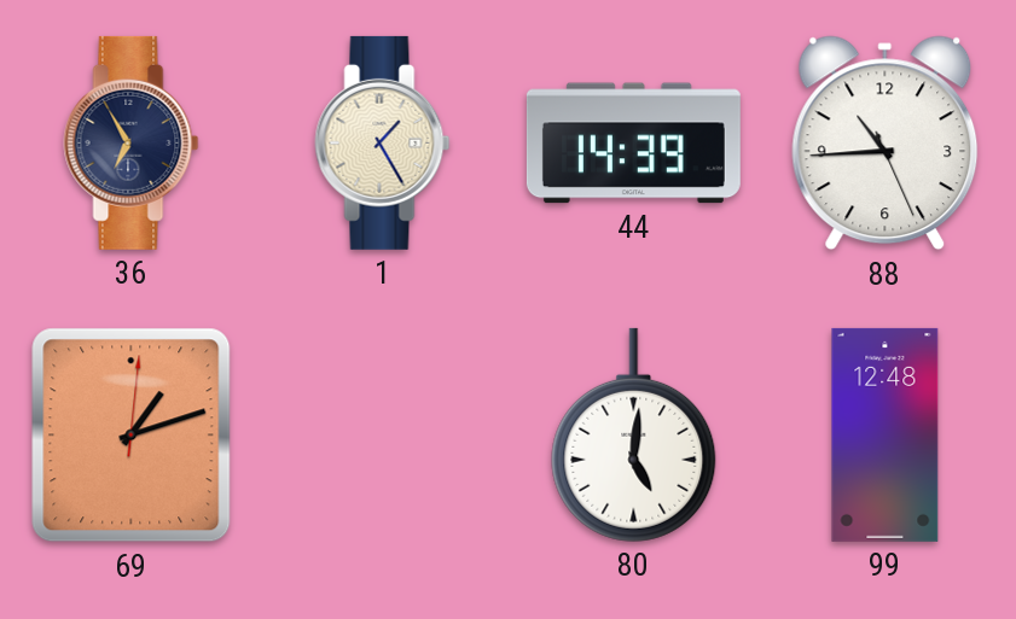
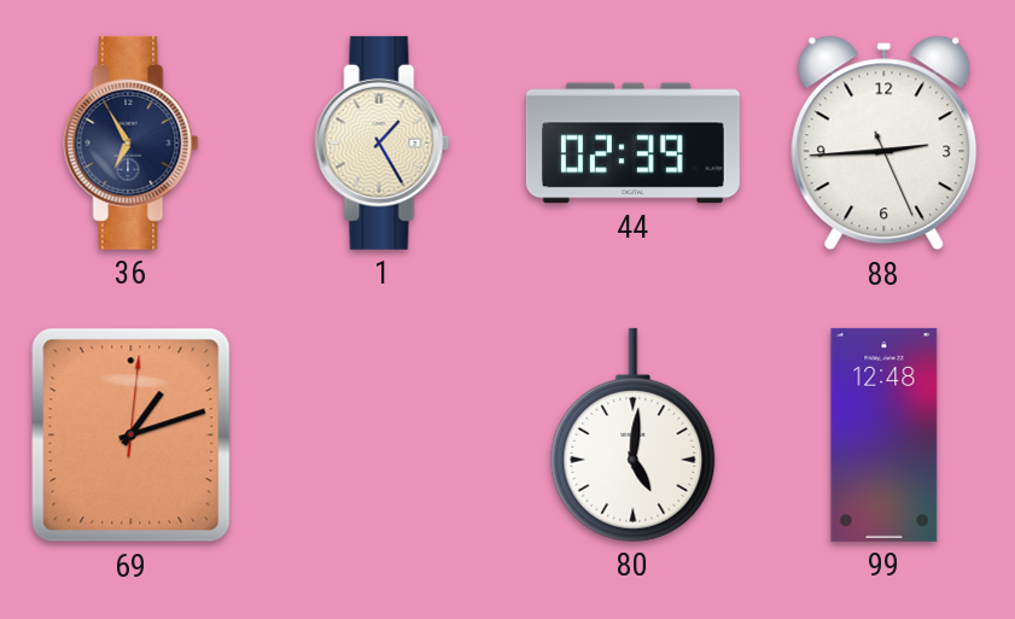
44: 14:39 -> 02:39
88: 10:44 -> 2:44
